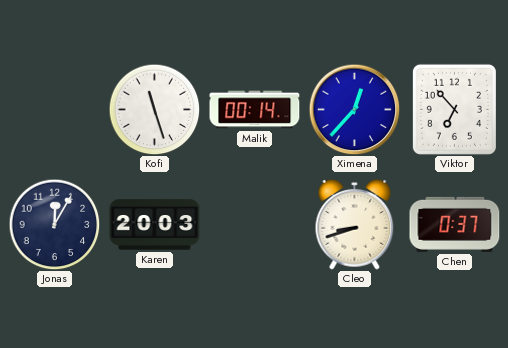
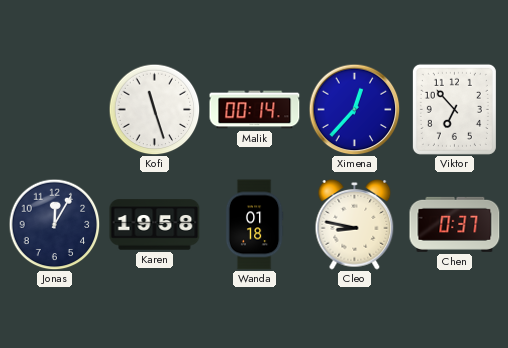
Karen: 20:03 -> 19:58
Wanda: none -> 01:18
Cleo: 8:42 -> 8:47
